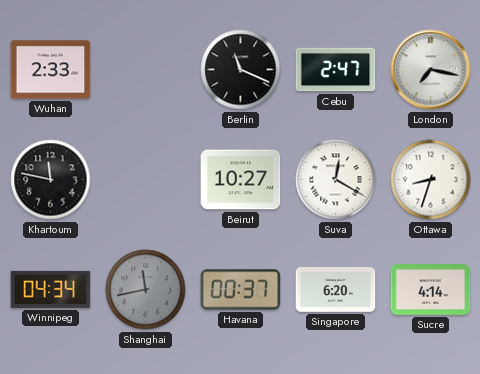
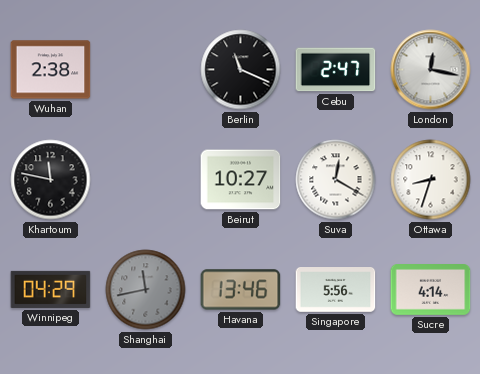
Wuhan: 2:33 -> 2:38
London: 7:17 -> 12:17
Winnipeg: 04:34 -> 04:29
Havana: 00:37 -> 13:46
Singapore: 6:20 -> 5:56
